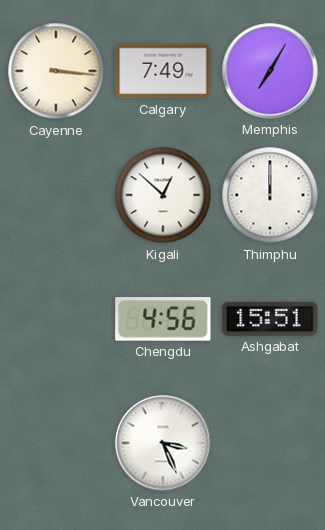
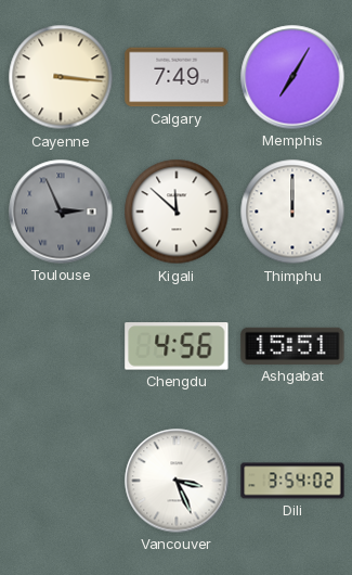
Toulouse: none -> 2:56
Kigali: 12:52 -> 11:52
Dili: none -> 3:54
